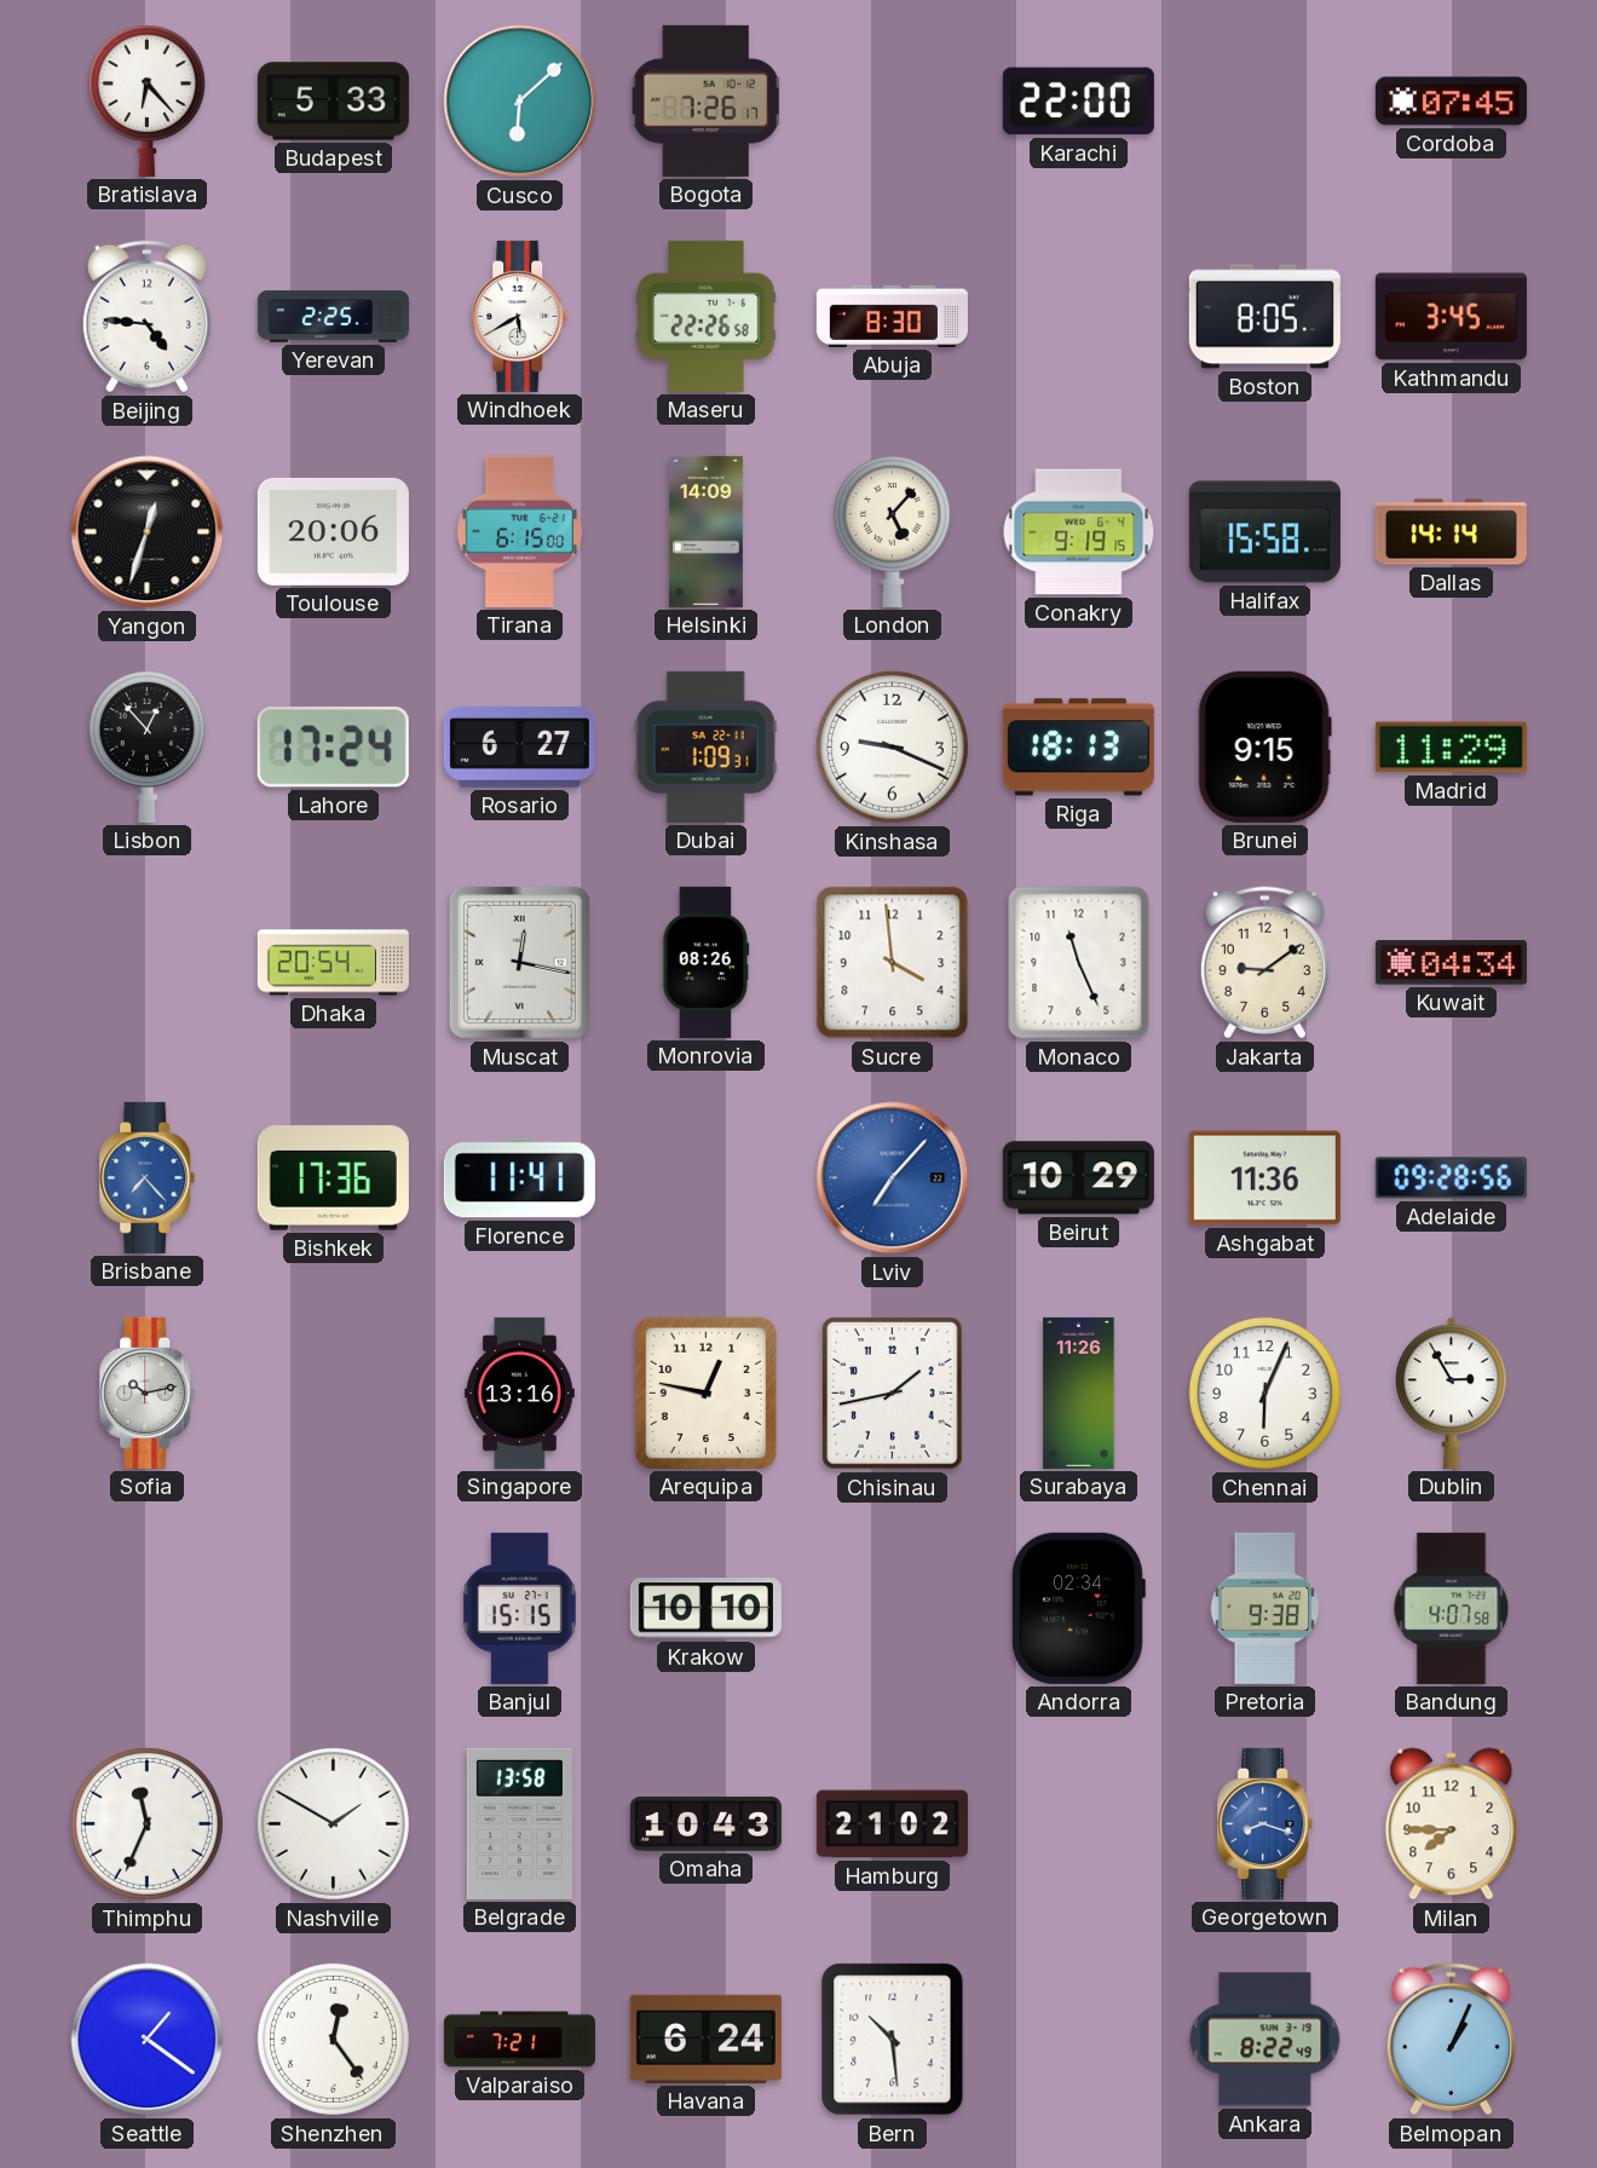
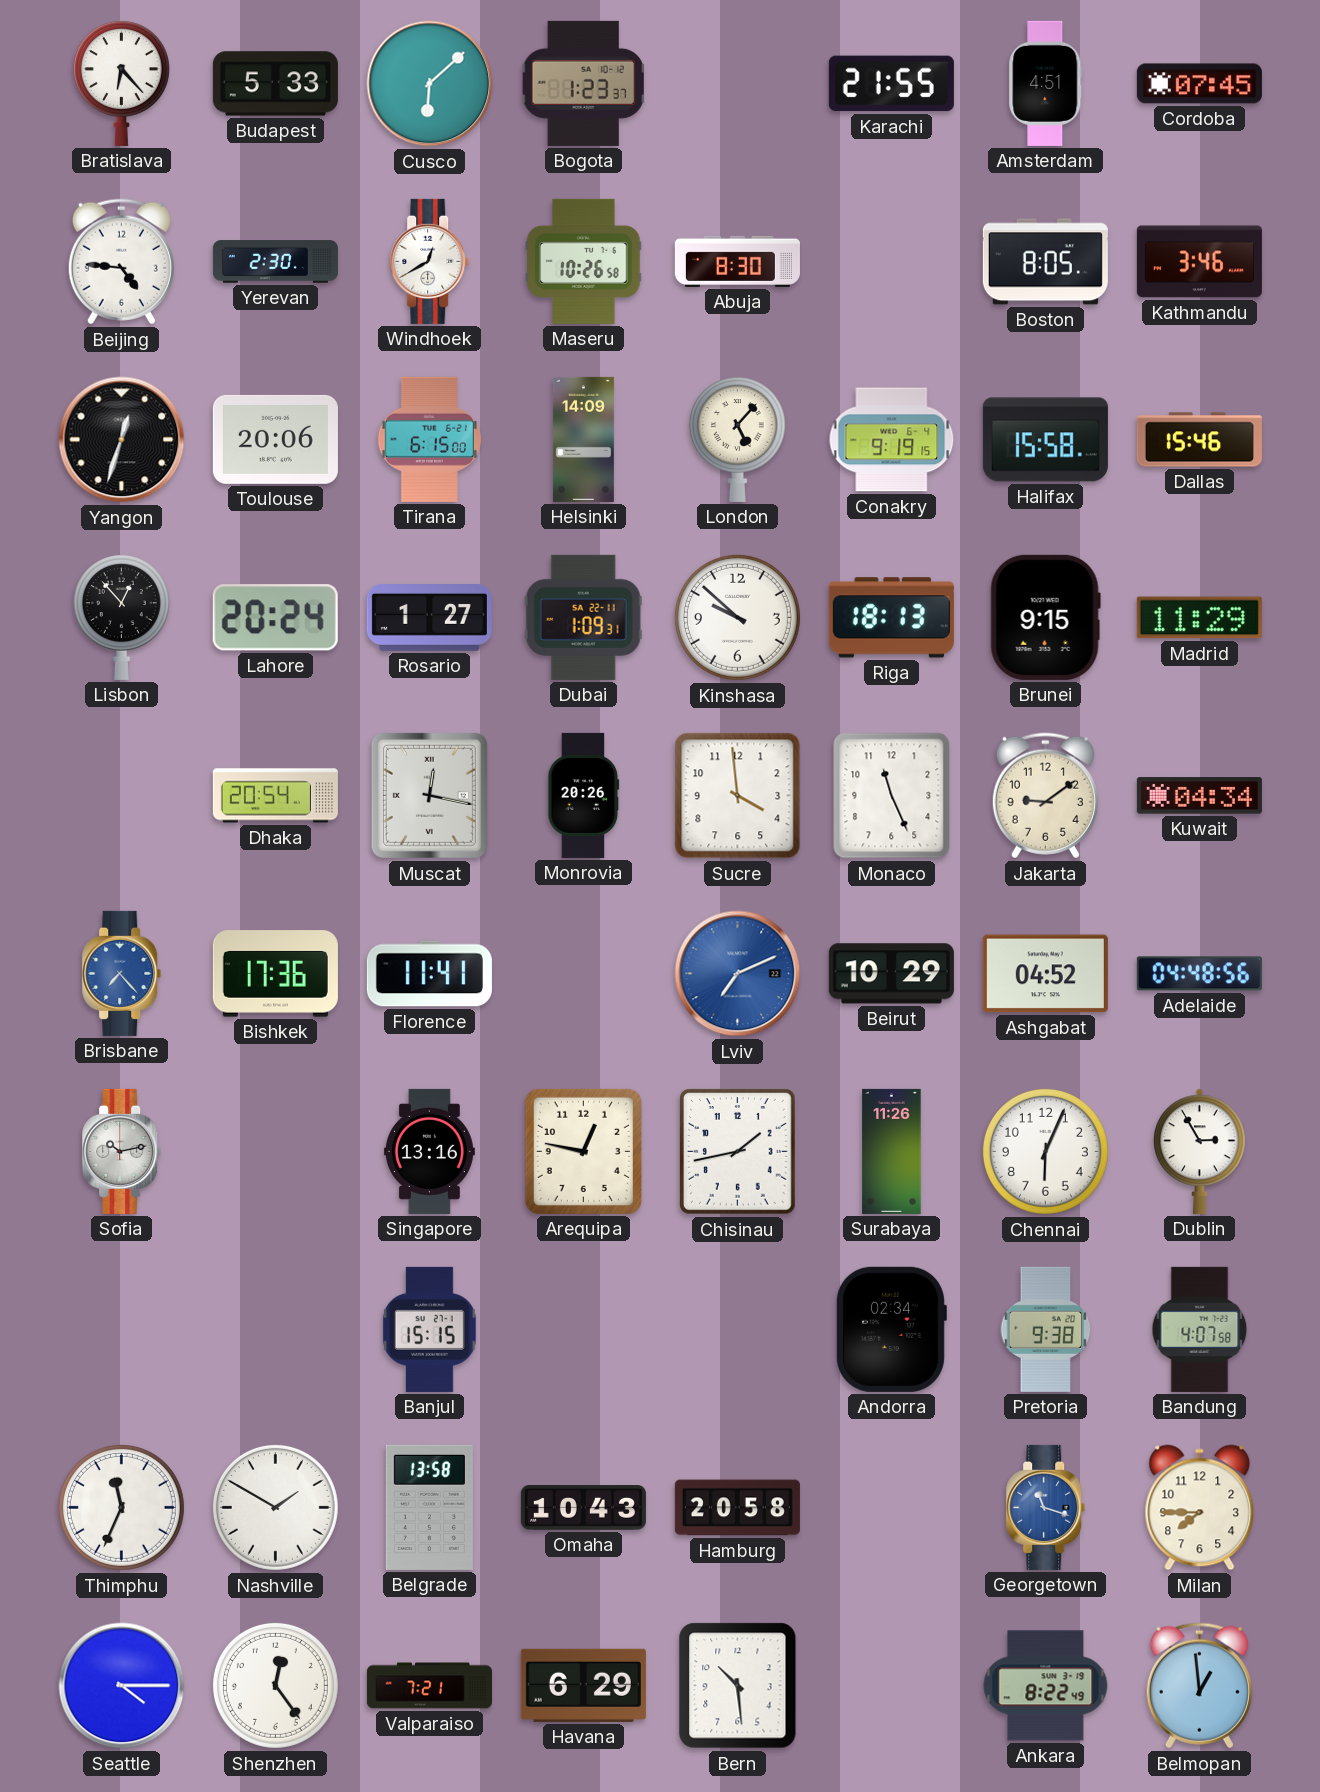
Bogota: 7:26 -> 1:23
Karachi: 22:00 -> 21:55
Amsterdam: none -> 4:51
Yerevan: 2:25 -> 2:30
Windhoek: 5:40 -> 12:40
Maseru: 22:26 -> 10:26
Kathmandu: 3:45 -> 3:46
Dallas: 14:14 -> 15:46
Lahore: 17:24 -> 20:24
Rosario: 6:27 -> 1:27
Kinshasa: 9:19 -> 9:52
Monrovia: 08:26 -> 20:26
Lviv: 7:07 -> 7:11
Ashgabat: 11:36 -> 04:52
Adelaide: 09:28 -> 04:48
Krakow: 10:10 -> none
Hamburg: 21:02 -> 20:58
Georgetown: 8:18 -> 11:18
Seattle: 1:21 -> 4:15
Havana: 6:24 -> 6:29
Belmopan: 1:04 -> 12:59
